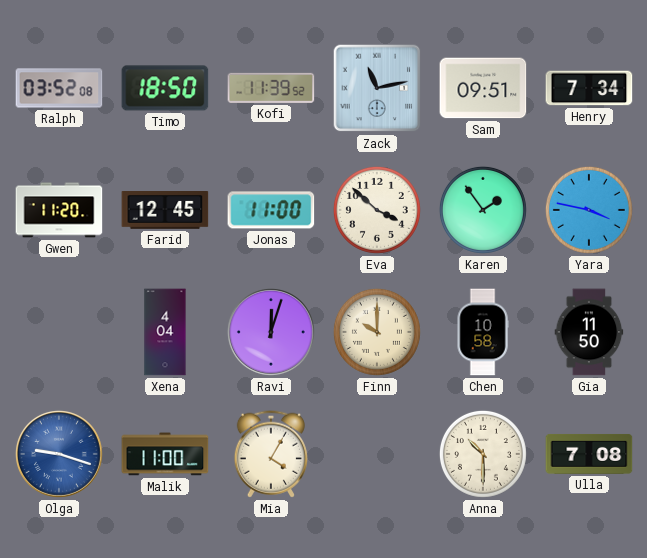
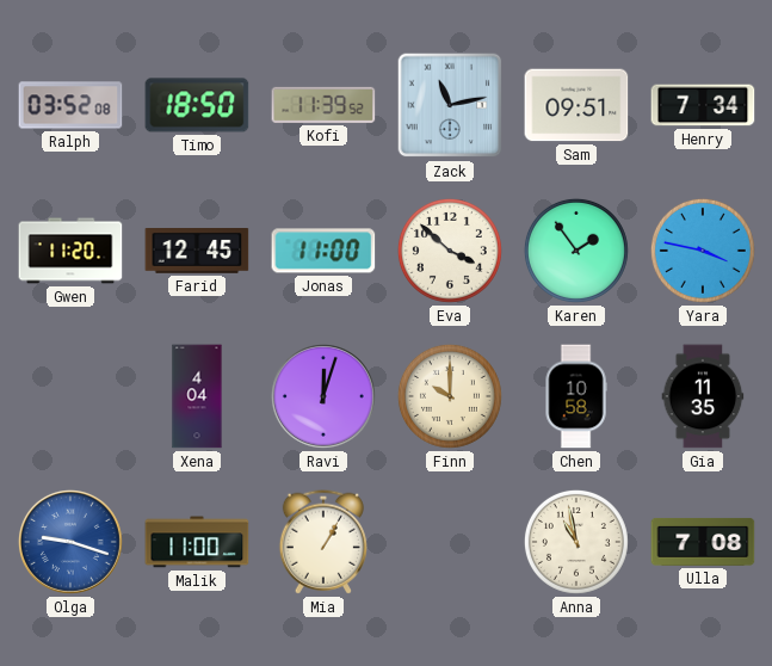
Gia: 11:50 -> 11:35
Mia: 4:05 -> 1:05
Anna: 10:30 -> 10:58
